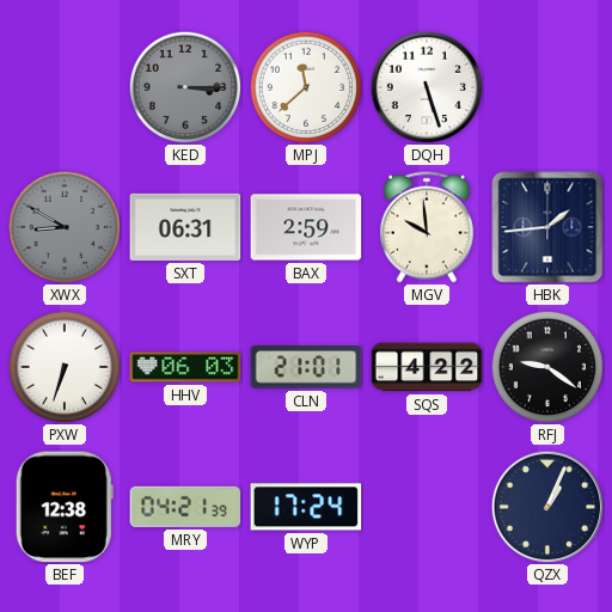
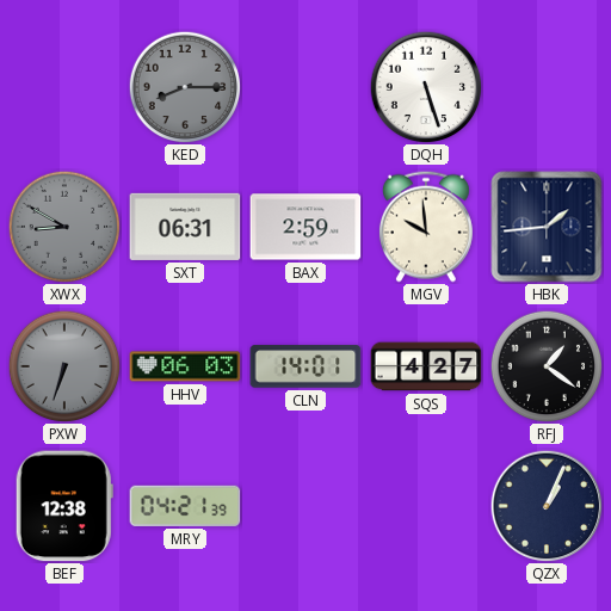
KED: 3:15 -> 8:15
MPJ: 11:38 -> none
PXW dial: white -> grey
CLN: 21:01 -> 14:01
SQS: 4:22 -> 4:27
RFJ: 9:21 -> 1:21
WYP: 17:24 -> none
